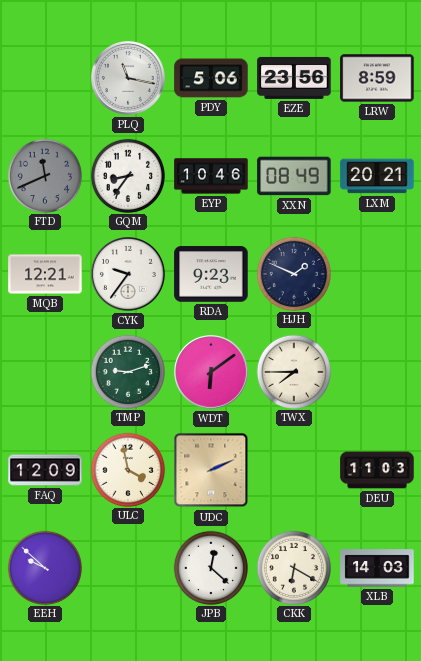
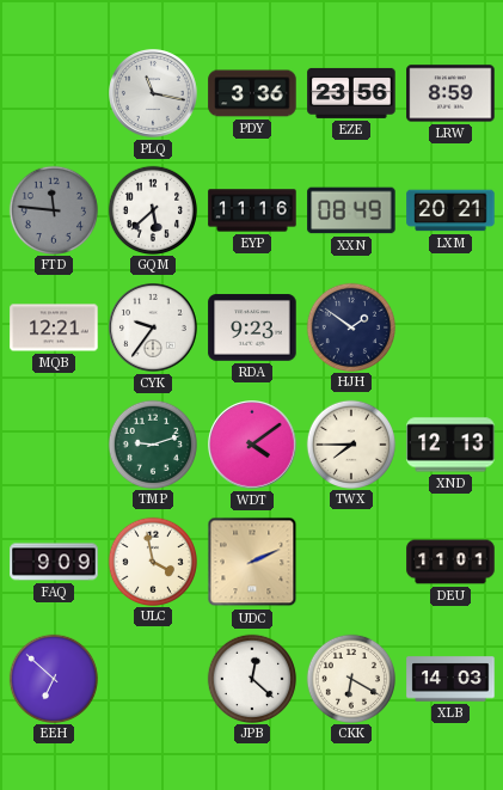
PDY: 5:06 -> 3:36
FTD: 11:41 -> 11:46
GQM: 8:36 -> 5:38
EYP: 10:46 -> 11:16
HJH: 1:49 -> 1:51
WDT: 6:09 -> 4:09
XND: none -> 12:13
FAQ: 12:09 -> 9:09
DEU: 11:03 -> 11:01
EEH: 9:52 -> 6:52
